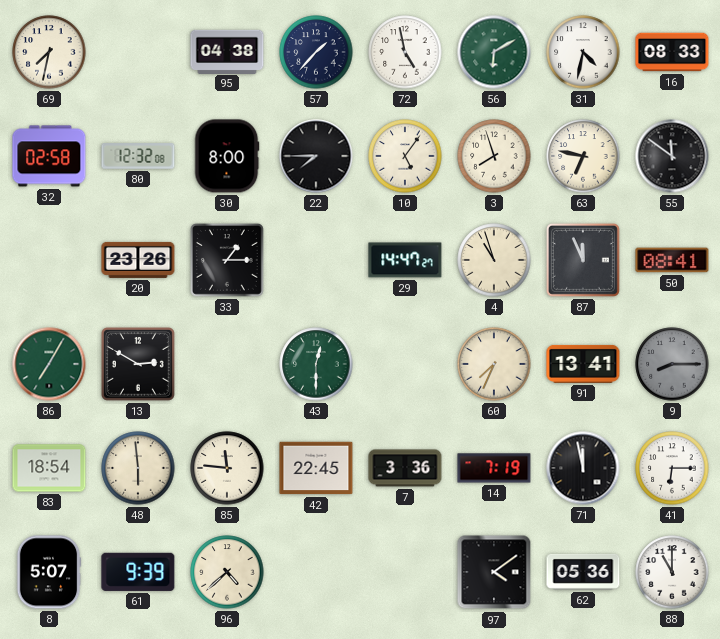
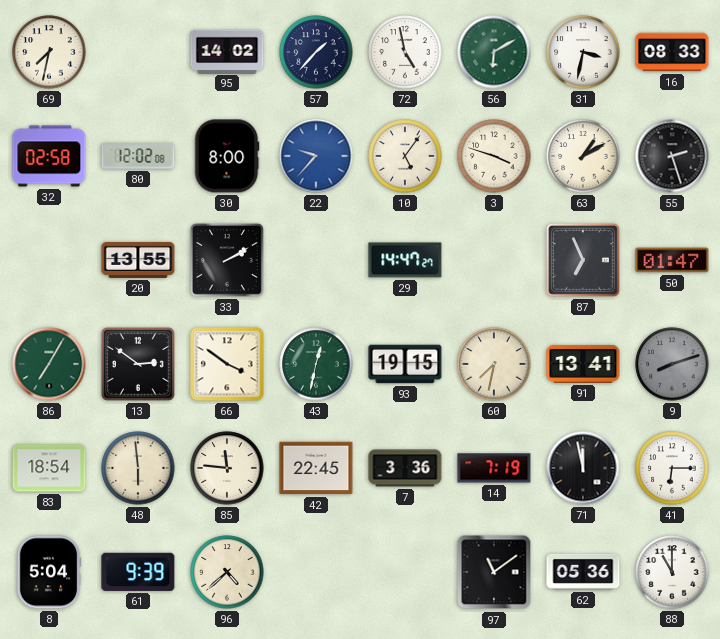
95: 04:38 -> 14:02
31: 4:32 -> 3:32
80: 12:32 -> 12:02
22: 7:45 -> 9:37
22 dial: black -> blue
3: 7:57 -> 3:48
63: 6:47 -> 1:10
55: 11:51 -> 2:27
20: 23:26 -> 13:55
33: 1:15 -> 2:10
4: 10:57 -> none
87: 11:56 -> 6:56
50: 08:41 -> 01:47
13: 2:50 -> 2:51
66: none -> 3:51
43: 12:30 -> 12:32
93: none -> 19:15
60: 7:34 -> 7:32
9: 8:15 -> 8:12
8: 5:07 -> 5:04
97: 4:09 -> 11:09
